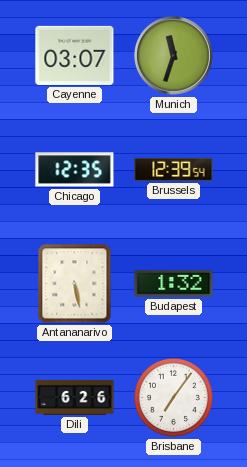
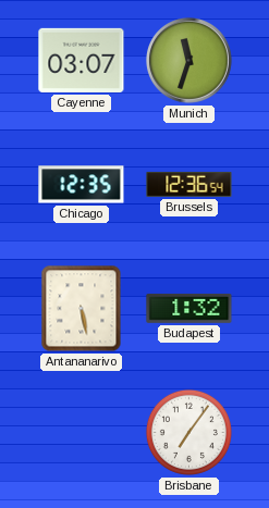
Brussels: 12:39 -> 12:36
Dili: 6:26 -> none
